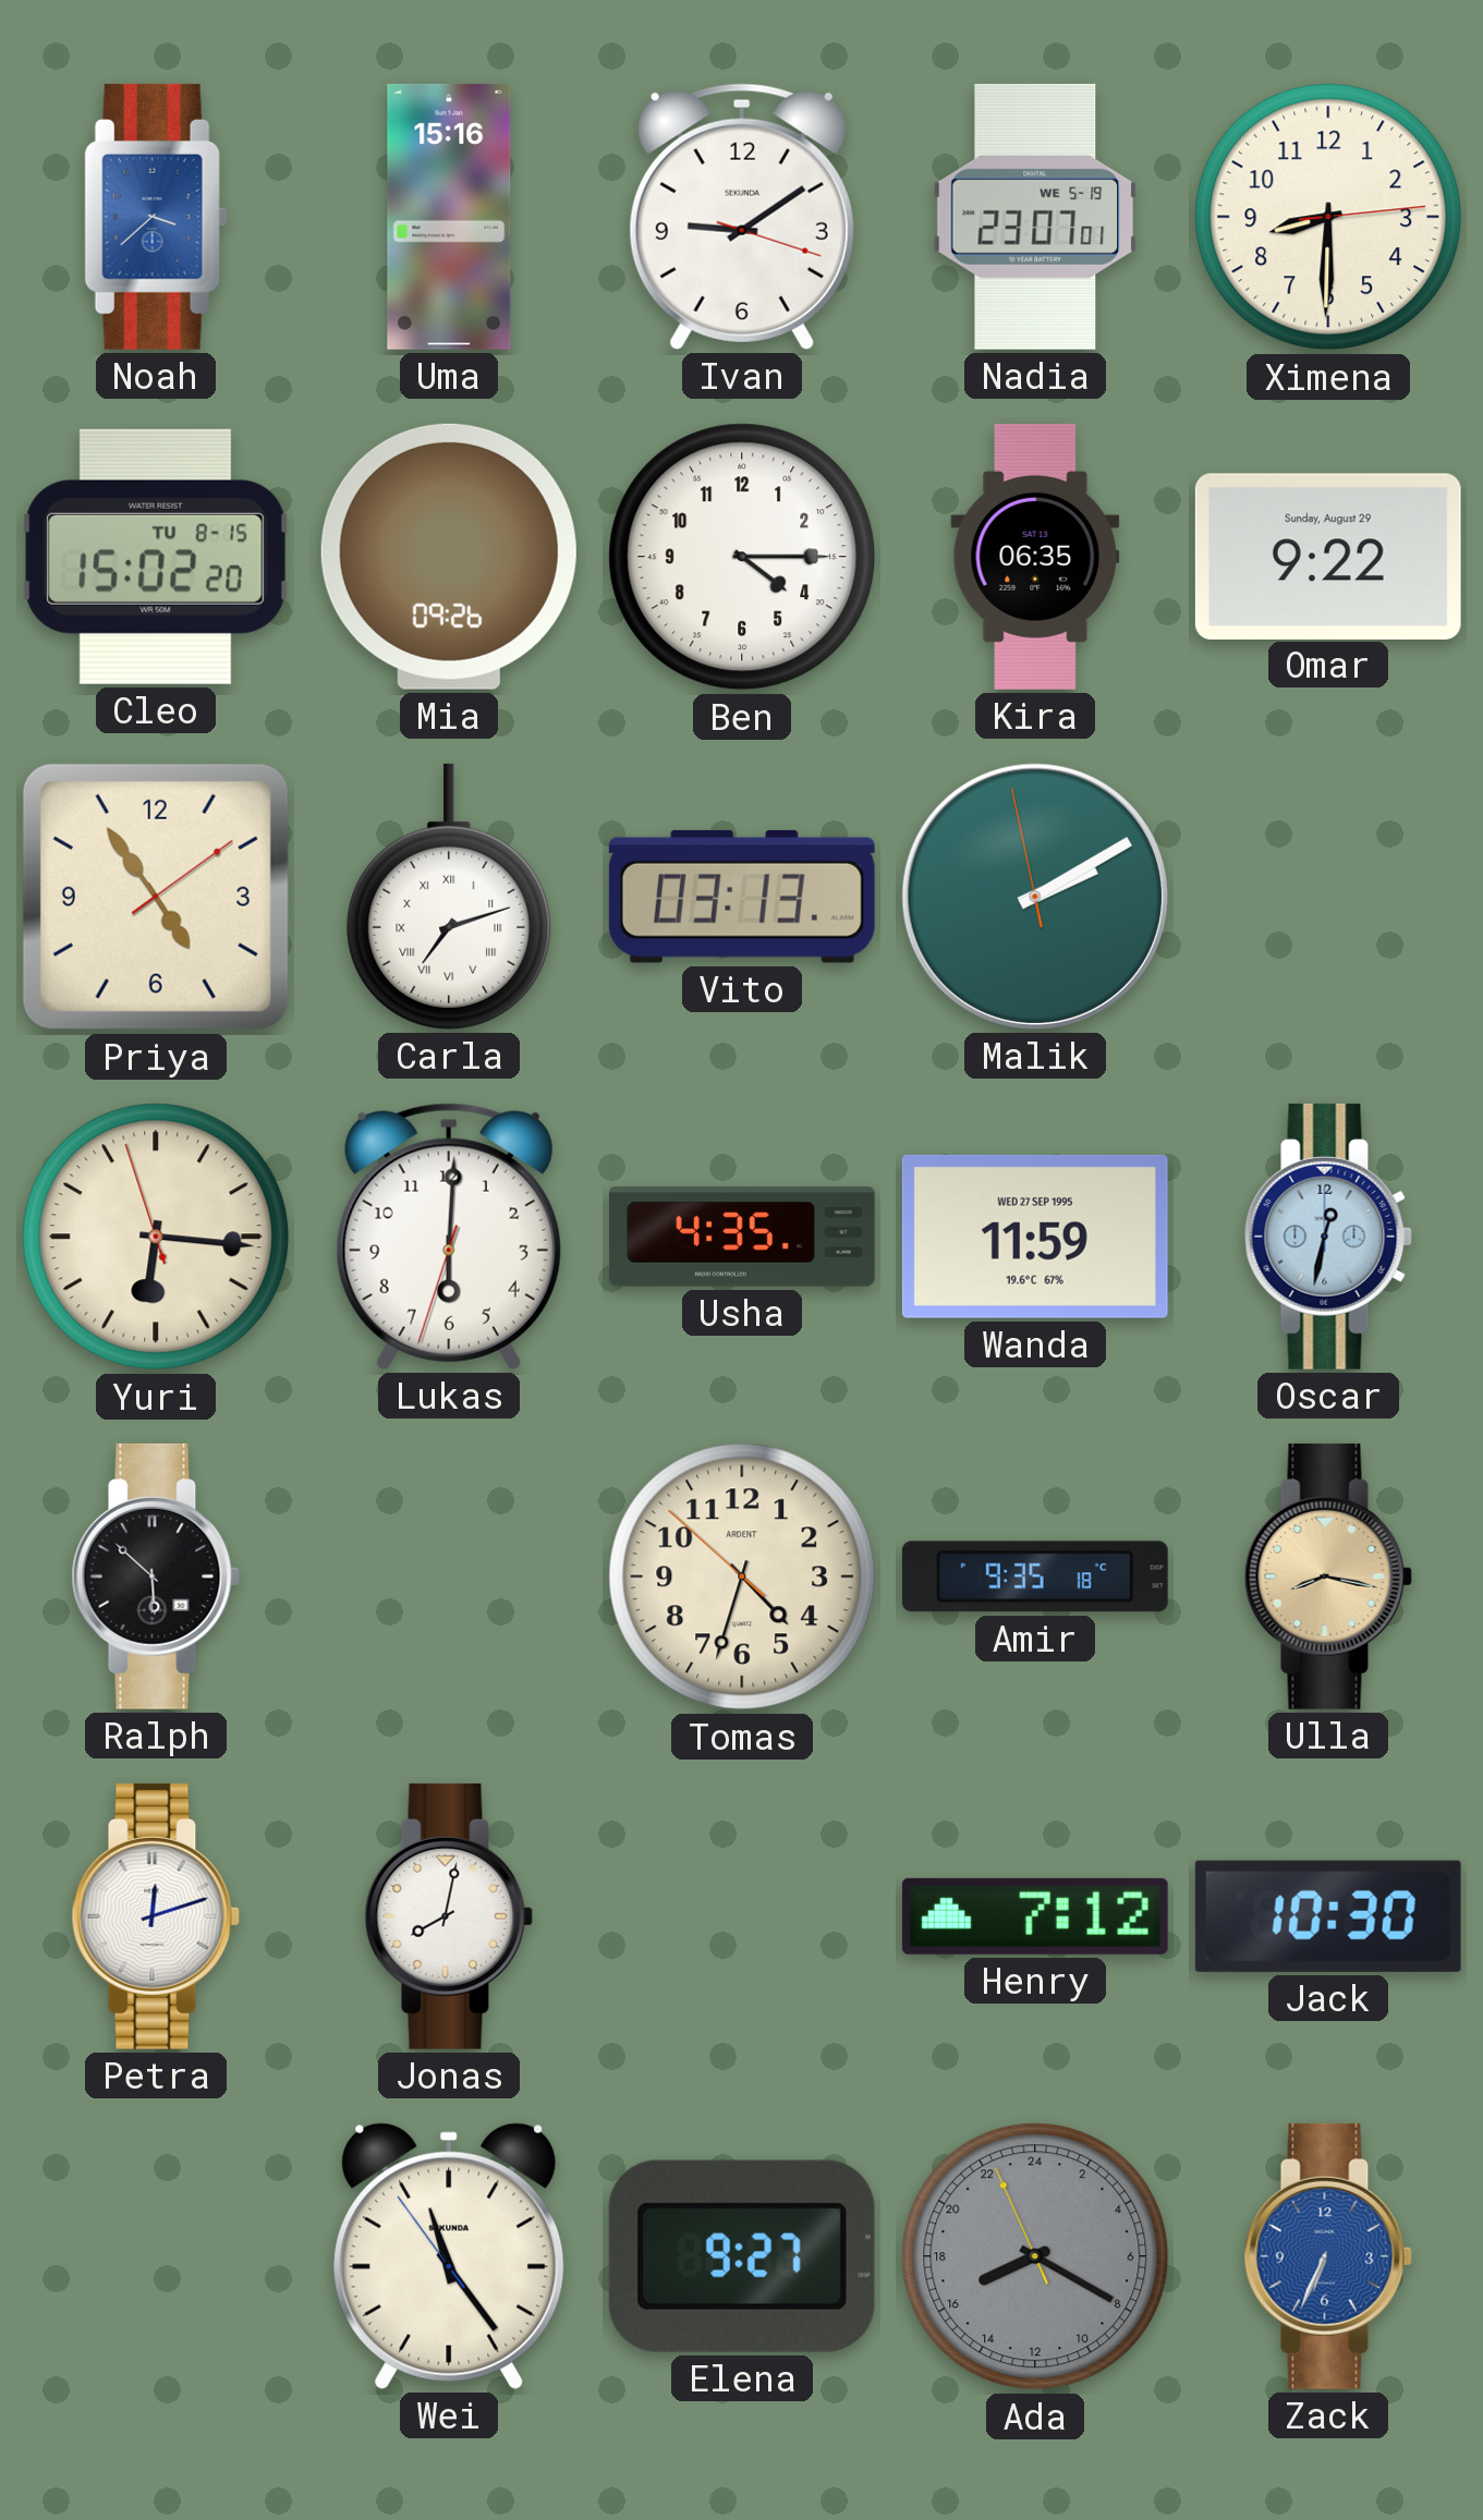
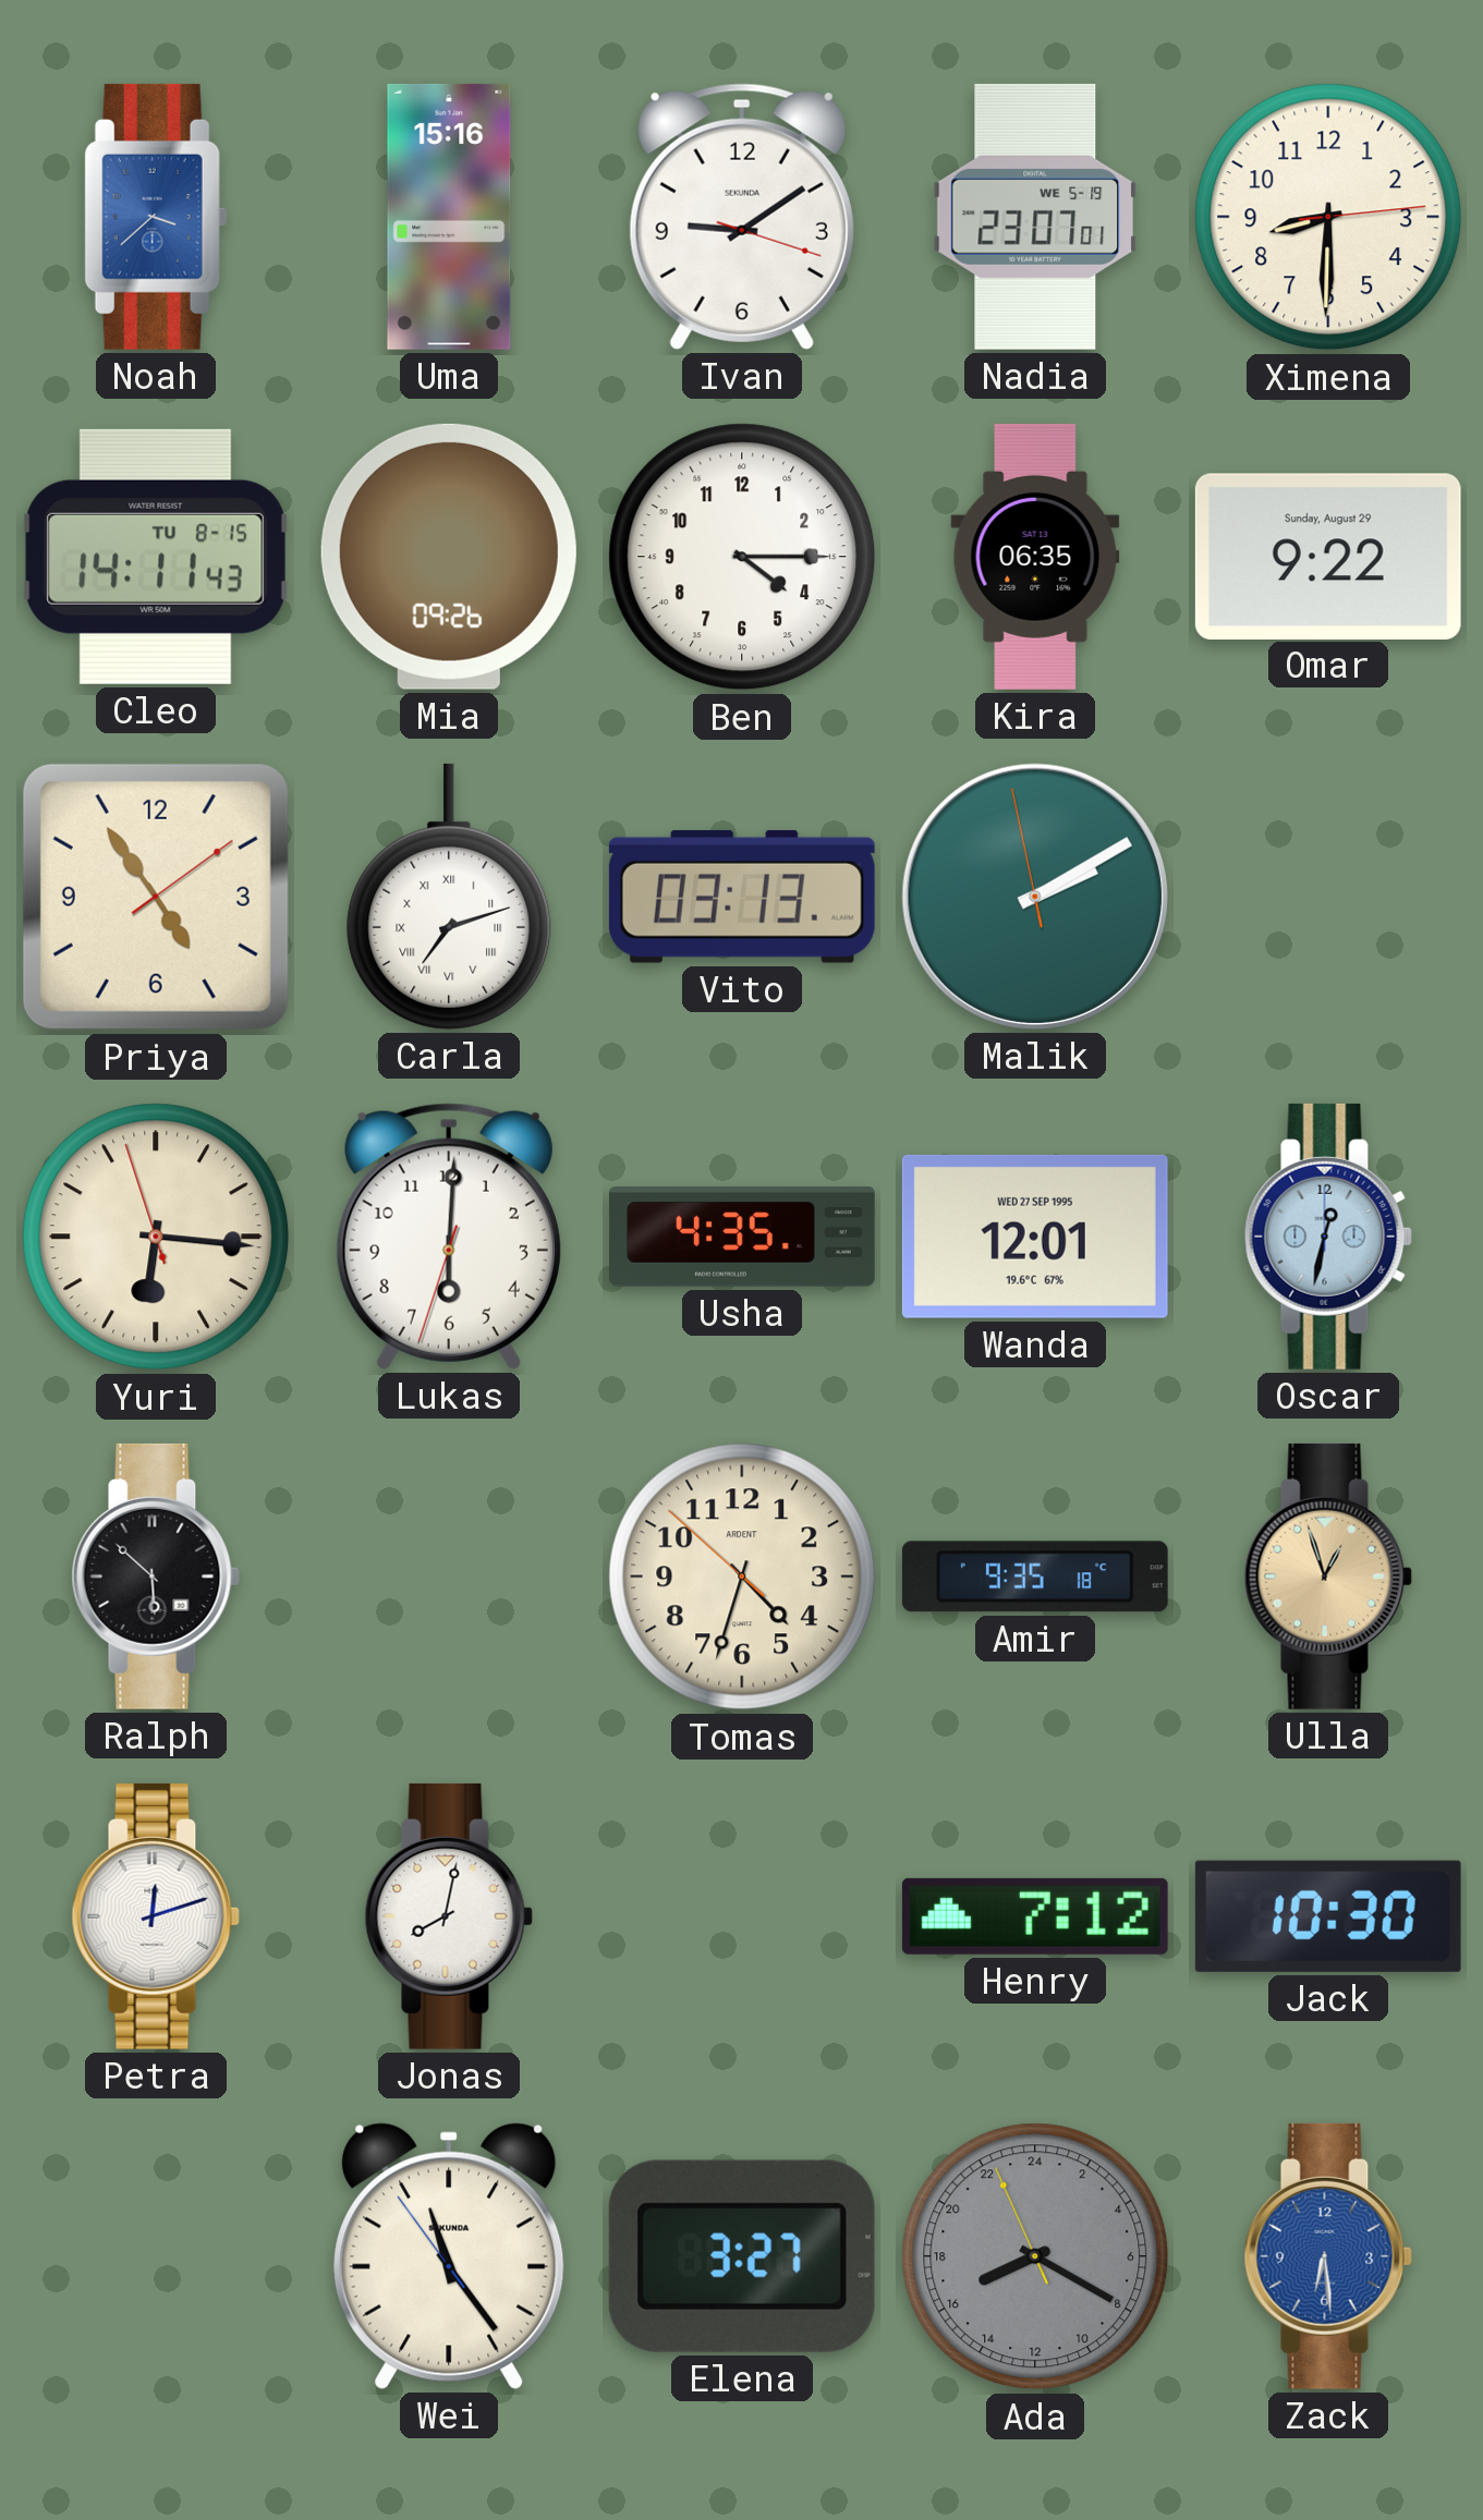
Cleo: 15:02 -> 14:11
Wanda: 11:59 -> 12:01
Ulla: 8:17 -> 12:57
Elena: 9:27 -> 3:27
Zack: 6:34 -> 6:29
